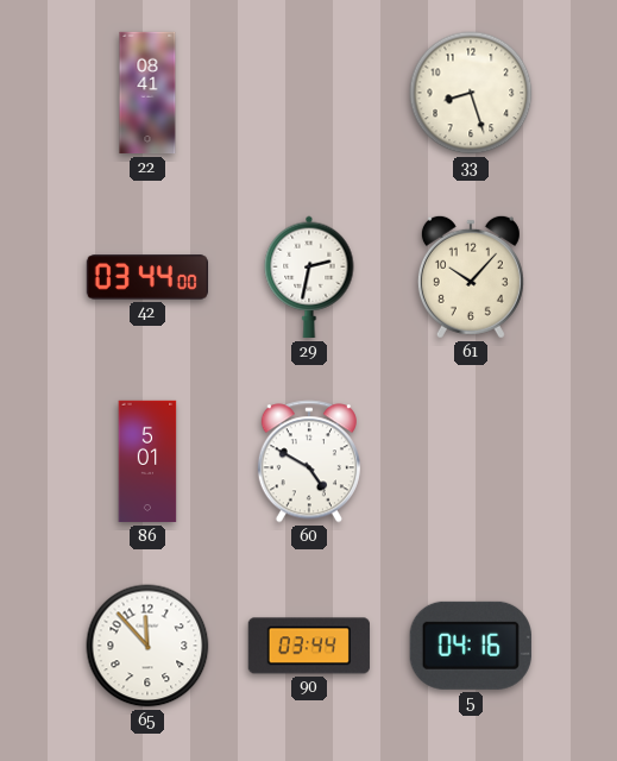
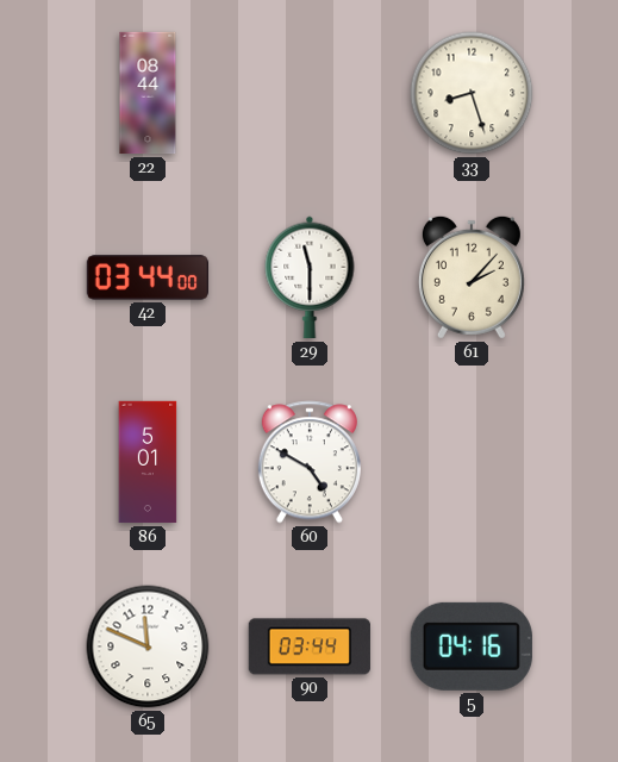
22: 08:41 -> 08:44
29: 2:32 -> 11:30
61: 10:07 -> 2:07
65: 11:53 -> 11:49
